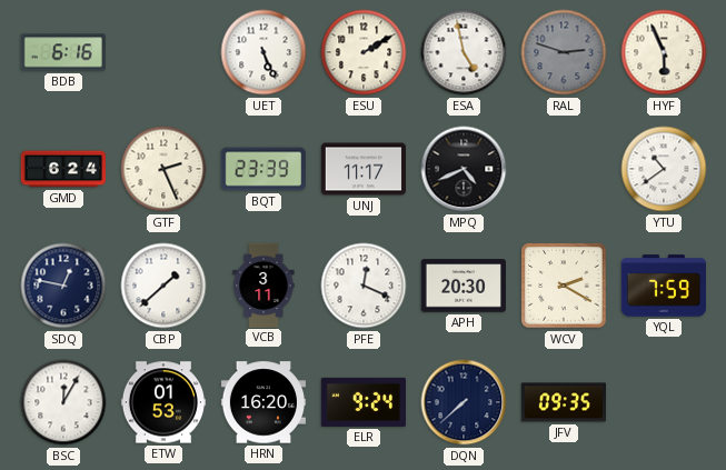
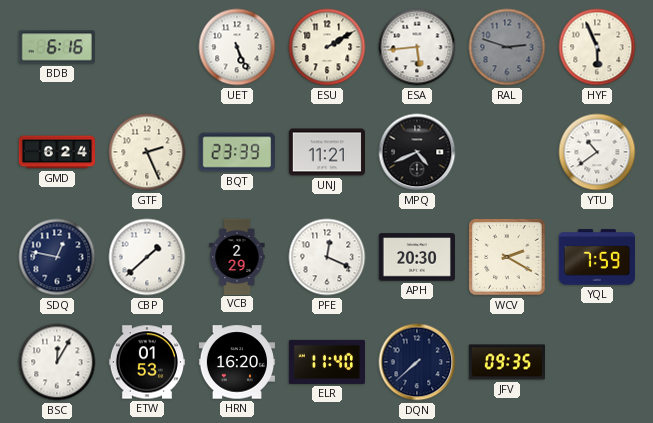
ESA: 4:58 -> 5:44
UNJ: 11:17 -> 11:21
VCB: 3:11 -> 2:29
ELR: 9:24 -> 11:40
